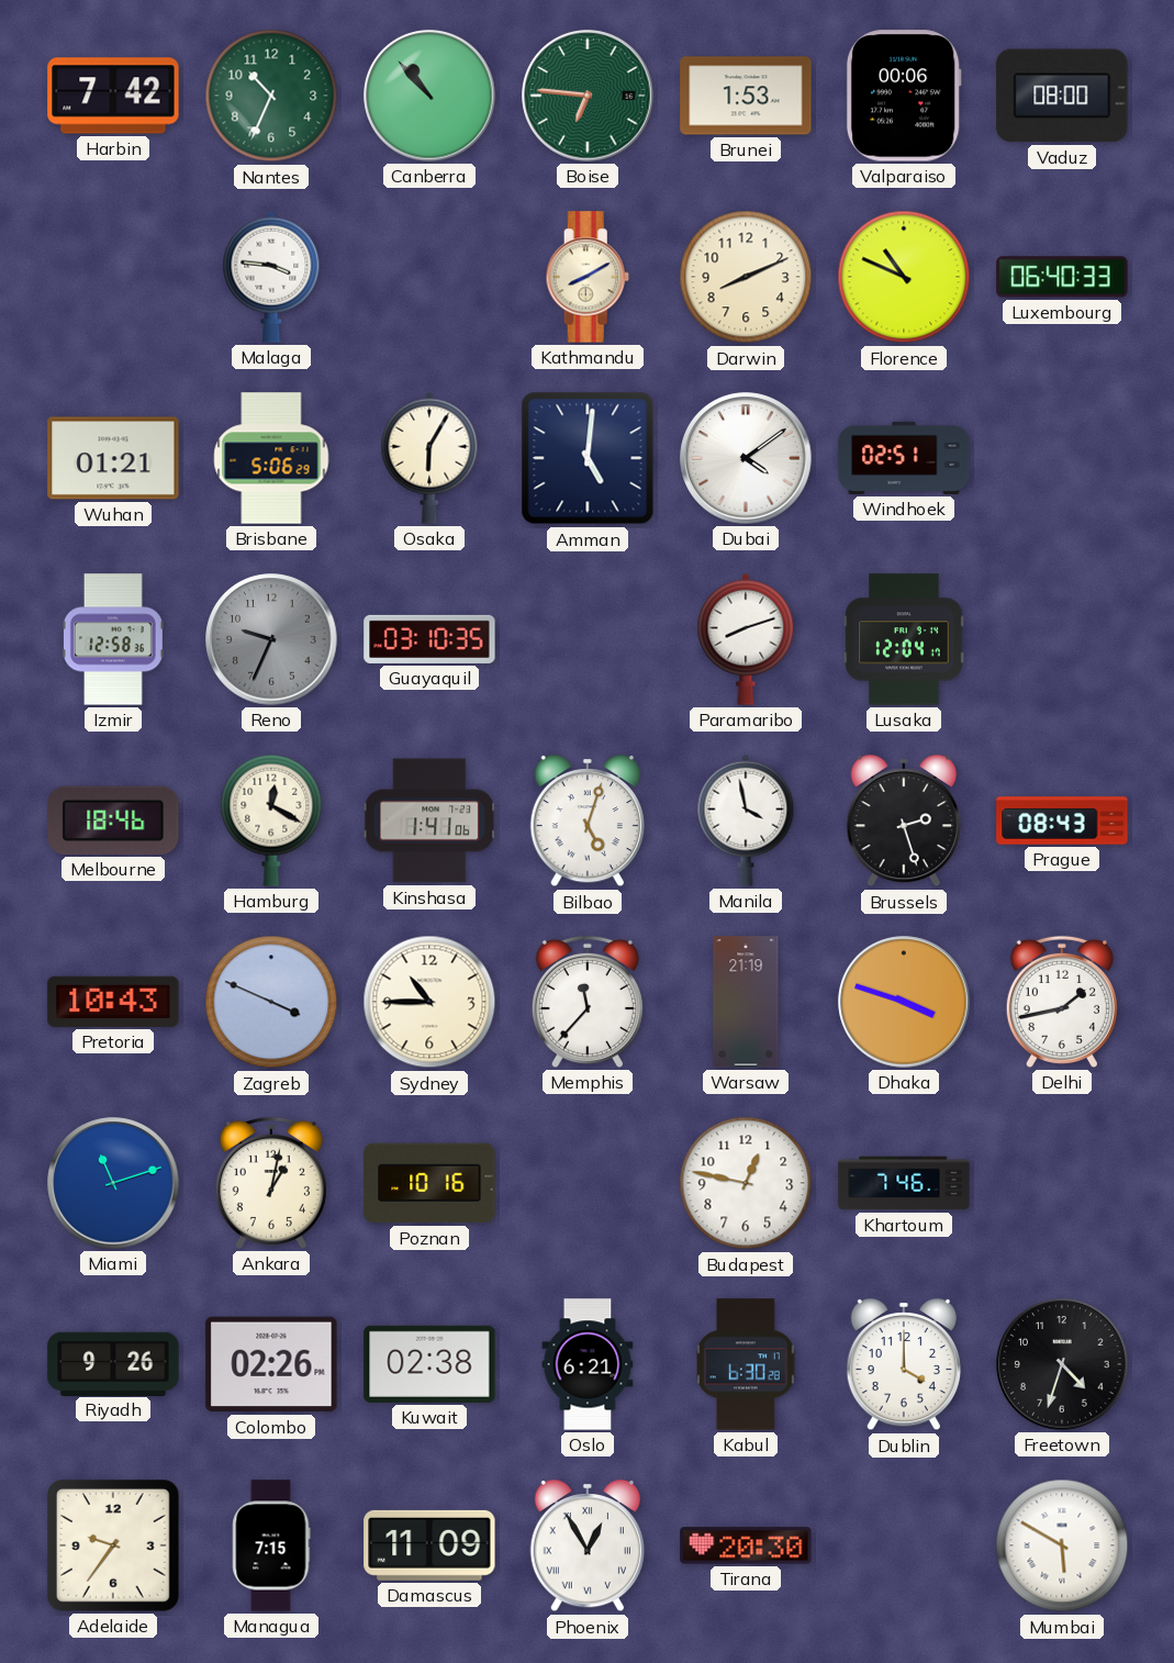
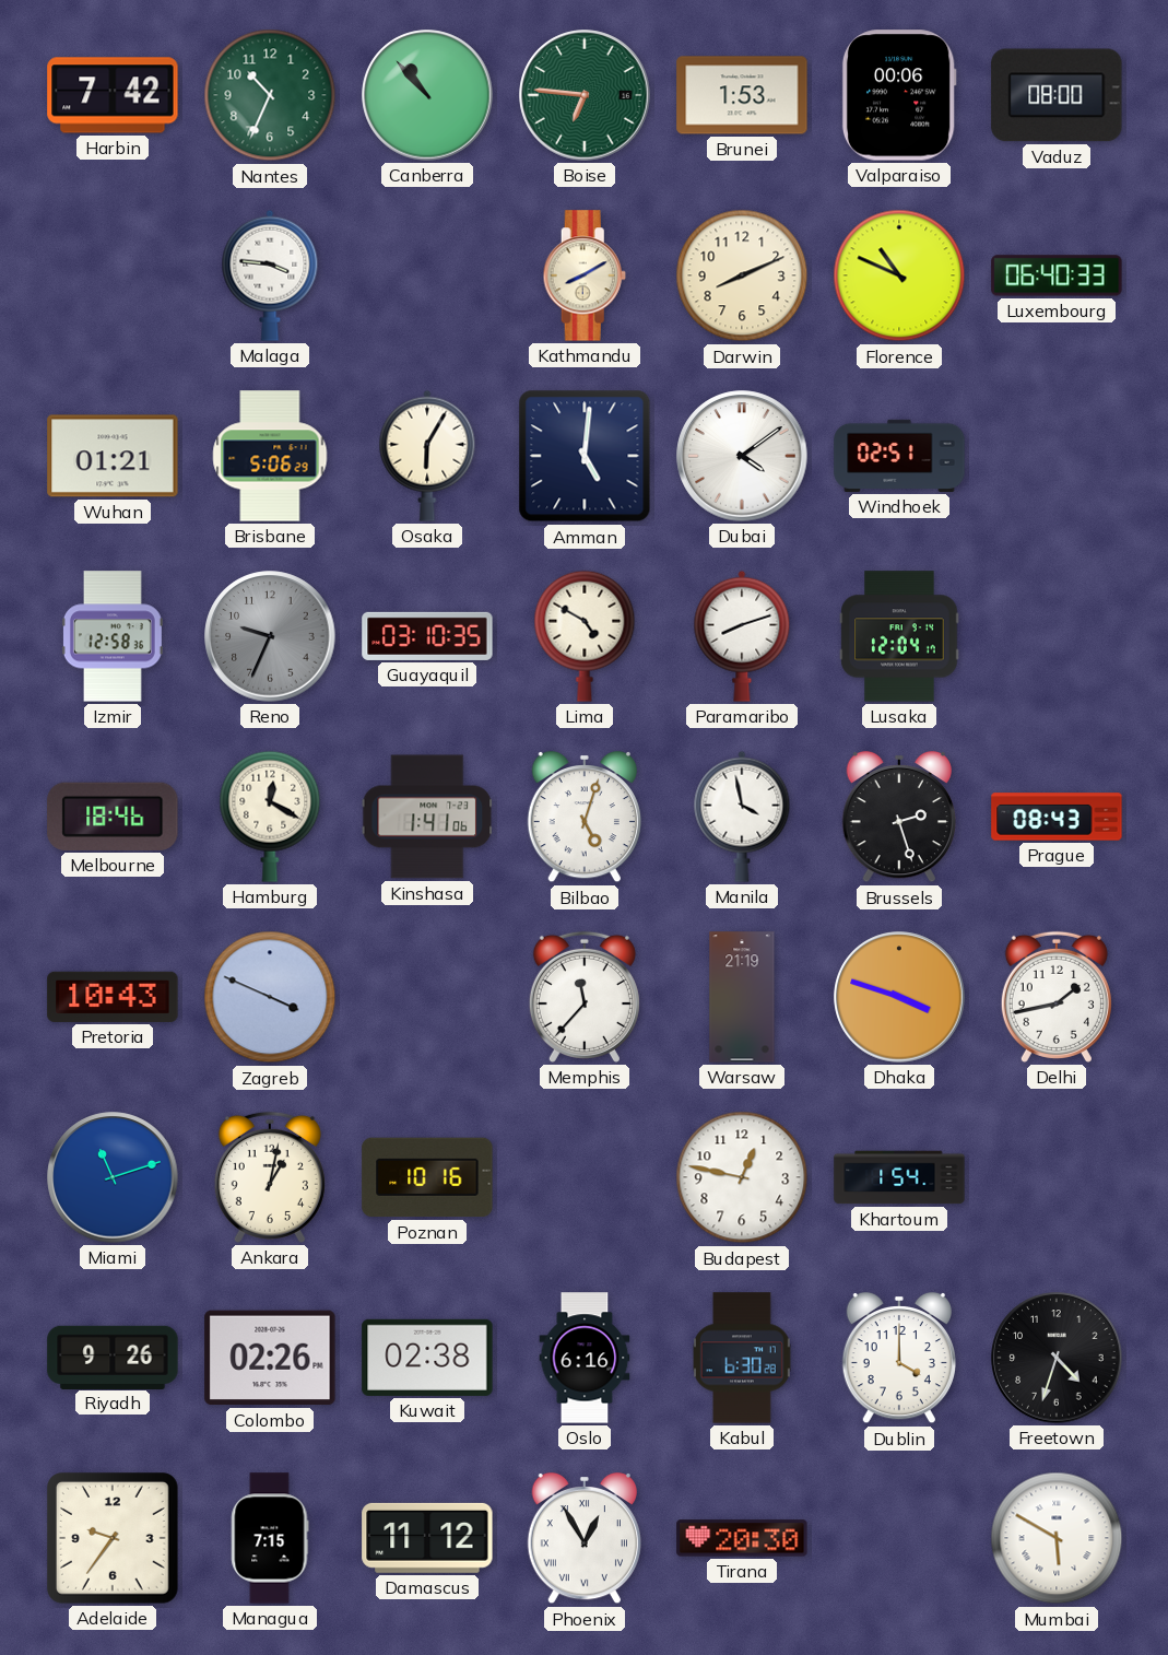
Lima: none -> 4:50
Sydney: 10:45 -> none
Khartoum: 7:46 -> 1:54
Oslo: 6:21 -> 6:16
Damascus: 11:09 -> 11:12
